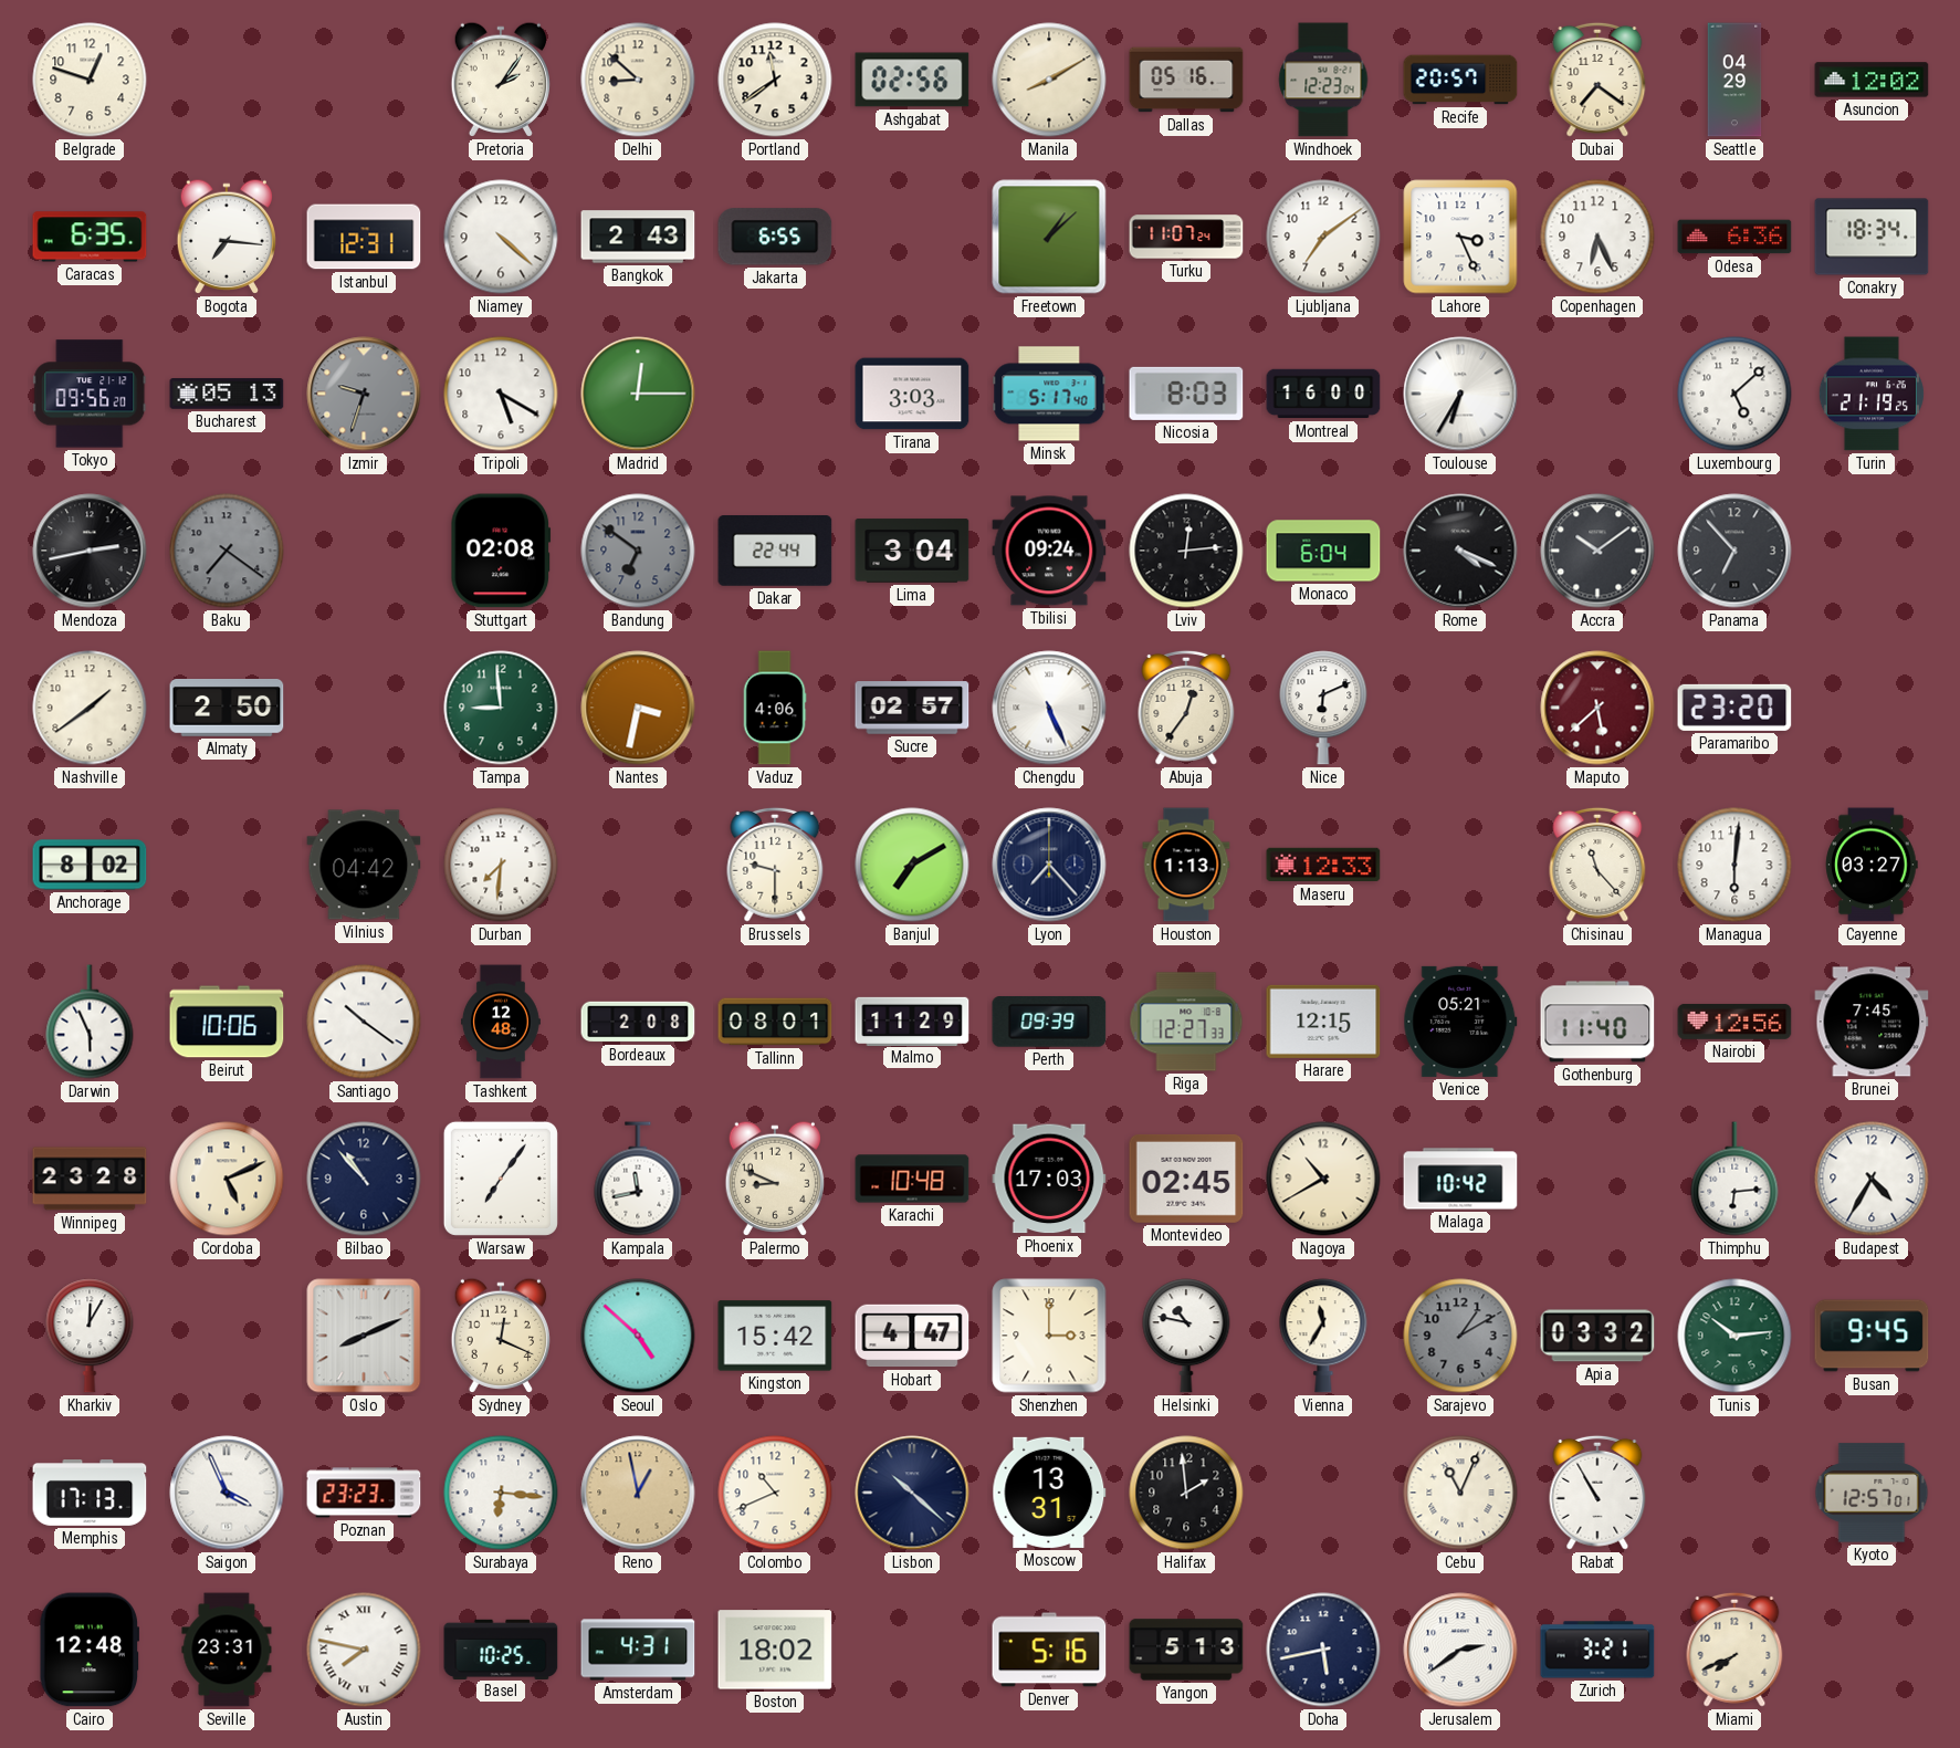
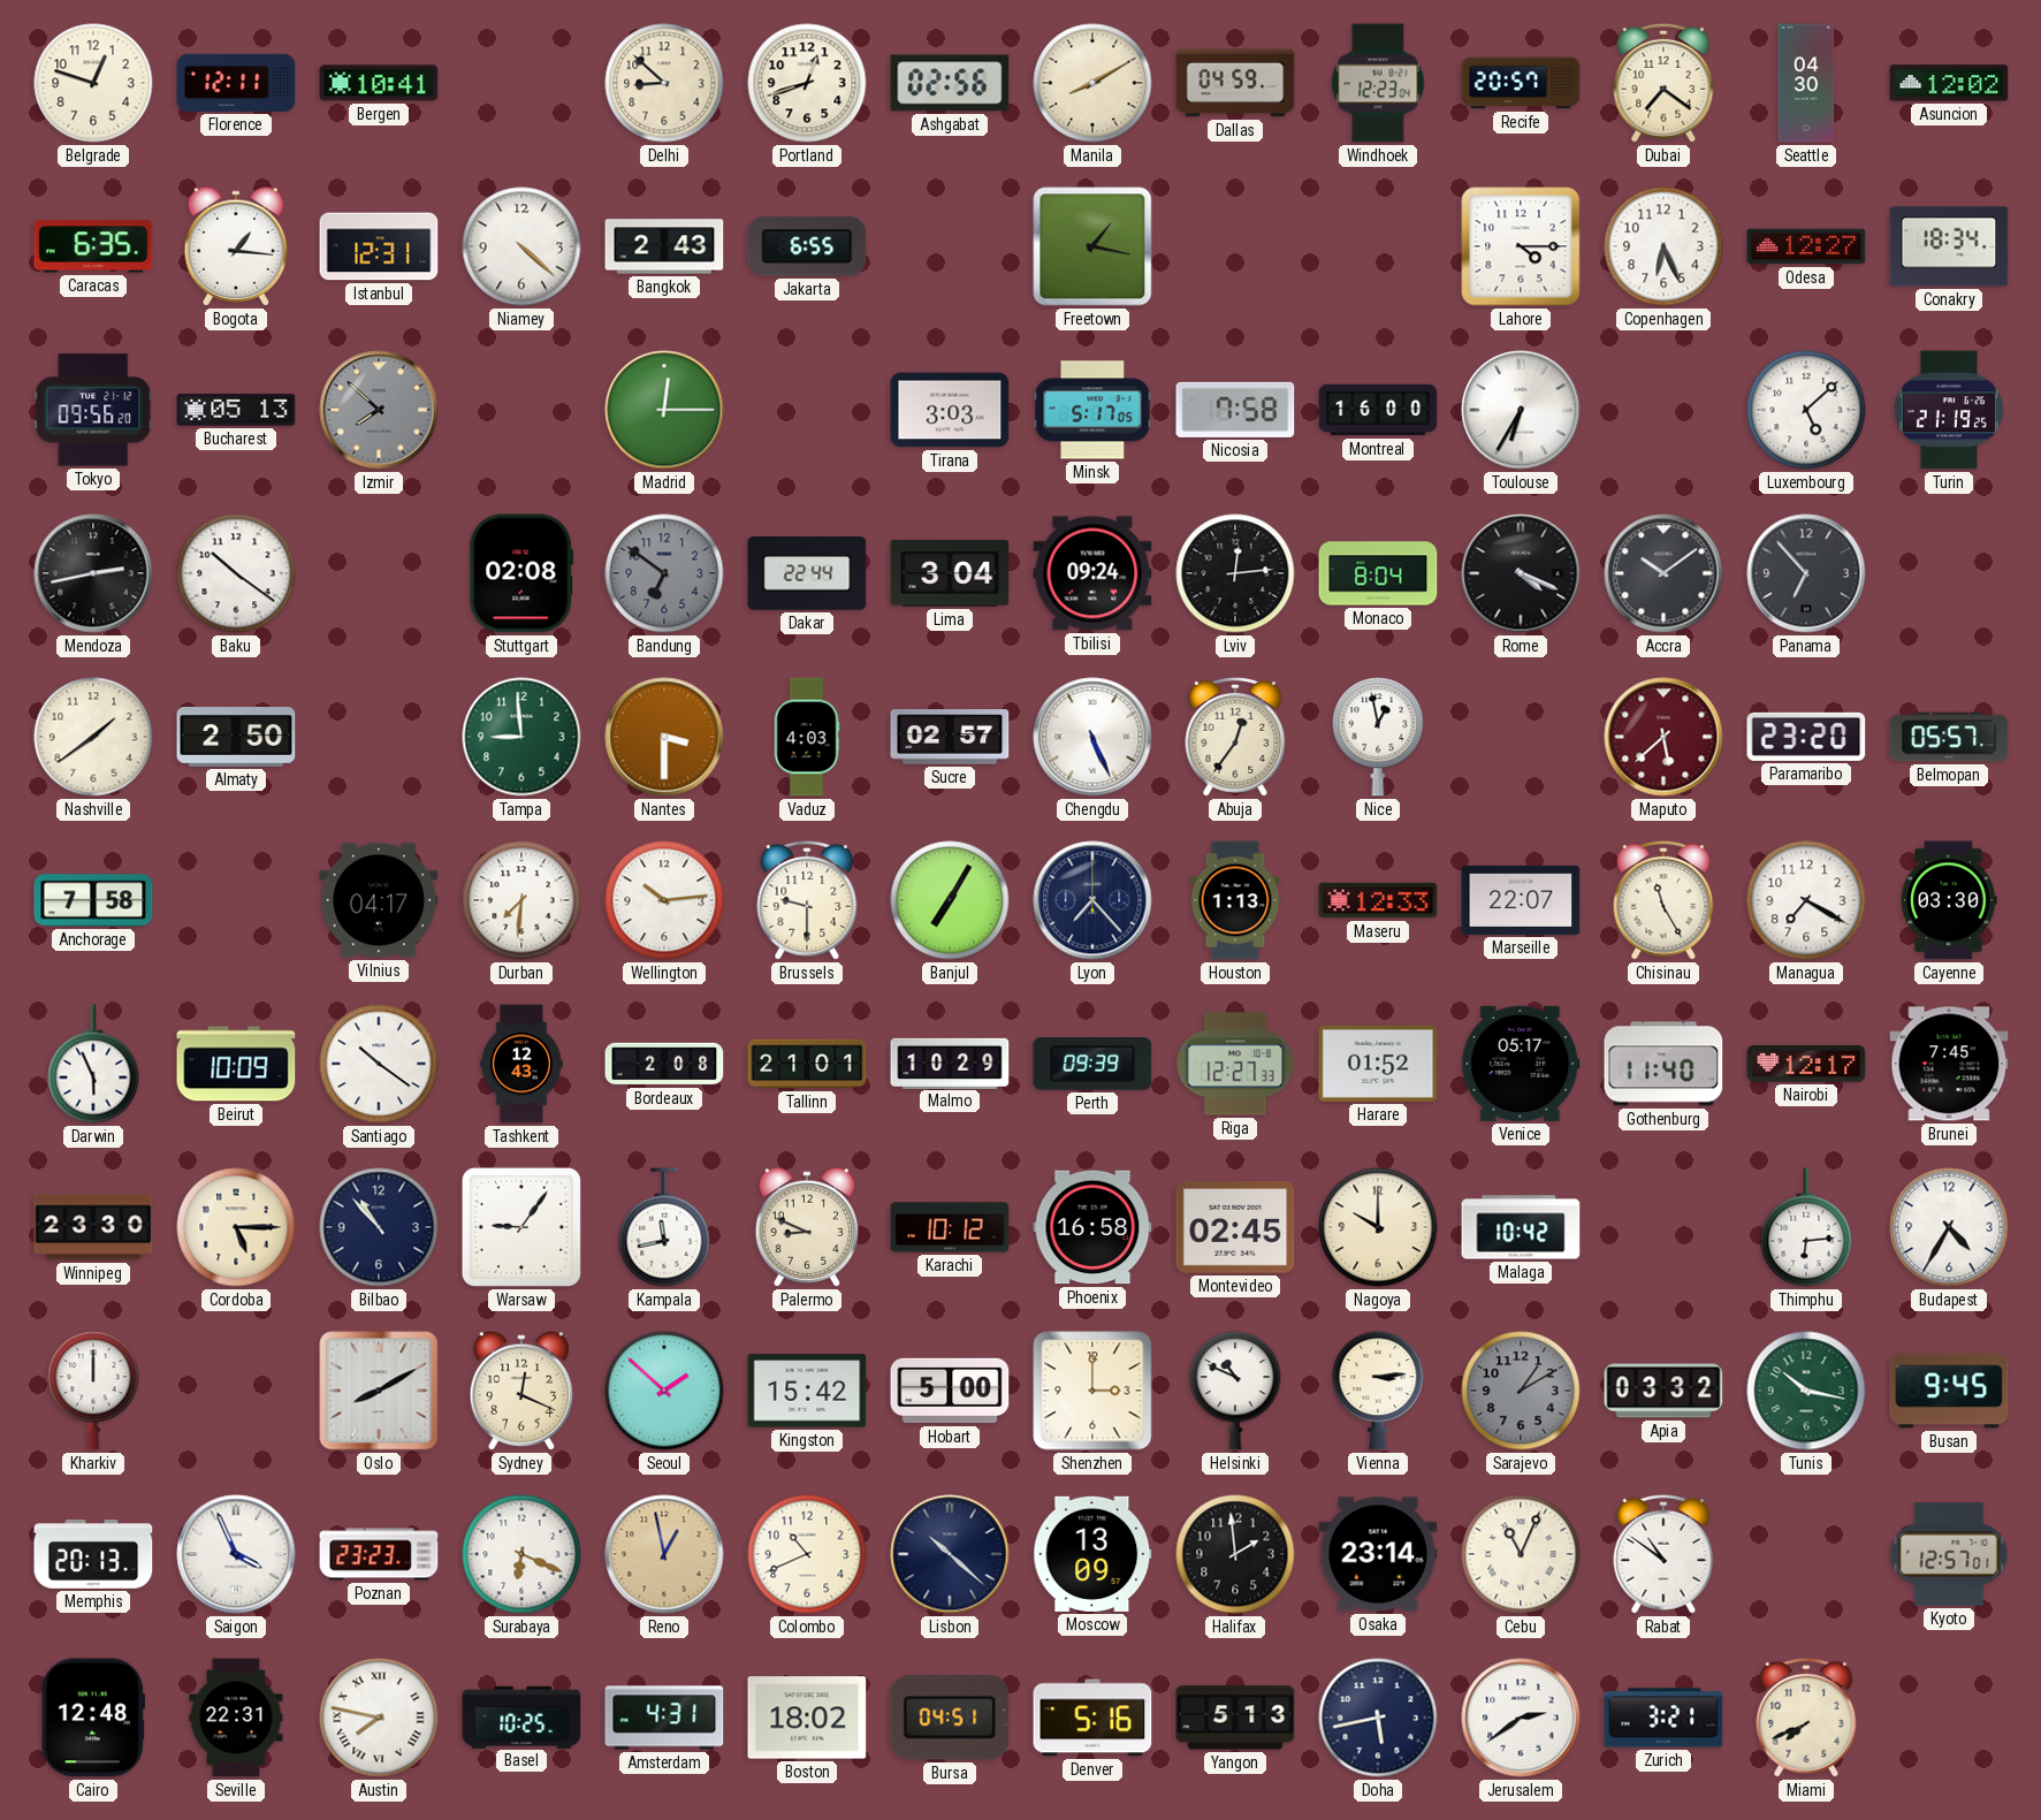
Florence: none -> 12:11
Bergen: none -> 10:41
Pretoria: 2:06 -> none
Portland: 11:39 -> 12:42
Dallas: 05:16 -> 04:59
Seattle: 04:29 -> 04:30
Bogota: 7:16 -> 1:16
Freetown: 1:08 -> 1:17
Turku: 11:07 -> none
Ljubljana: 7:09 -> none
Lahore: 3:26 -> 4:15
Odesa: 6:36 -> 12:27
Izmir: 9:33 -> 7:52
Tripoli: 5:20 -> none
Minsk: 5:17:40 -> 5:17:05
Nicosia: 8:03 -> 7:58
Baku: 7:21 -> 10:21
Baku dial: grey -> white
Monaco: 6:04 -> 8:04
Nantes: 3:32 -> 3:30
Vaduz: 4:06 -> 4:03
Nice: 6:11 -> 12:58
Belmopan: none -> 05:57
Anchorage: 8:02 -> 7:58
Vilnius: 04:42 -> 04:17
Wellington: none -> 10:14
Banjul: 7:10 -> 7:05
Marseille: none -> 22:07
Chisinau: 11:23 -> 11:25
Managua: 6:01 -> 7:20
Cayenne: 03:27 -> 03:30
Beirut: 10:06 -> 10:09
Tashkent: 12:48 -> 12:43
Tallinn: 08:01 -> 21:01
Malmo: 11:29 -> 10:29
Harare: 12:15 -> 01:52
Venice: 05:21 -> 05:17
Nairobi: 12:56 -> 12:17
Winnipeg: 23:28 -> 23:30
Cordoba: 5:11 -> 5:15
Warsaw: 7:06 -> 9:06
Karachi: 10:48 -> 10:12
Phoenix: 17:03 -> 16:58
Nagoya: 10:40 -> 10:00
Kharkiv: 12:05 -> 12:00
Oslo: 8:11 -> 8:10
Seoul: 4:52 -> 1:52
Hobart: 4:47 -> 5:00
Helsinki: 10:47 -> 10:49
Vienna: 11:35 -> 3:14
Tunis: 10:14 -> 10:17
Memphis: 17:13 -> 20:13
Surabaya: 6:16 -> 6:19
Moscow: 13:31 -> 13:09
Osaka: none -> 23:14
Rabat: 10:55 -> 10:51
Seville: 23:31 -> 22:31
Bursa: none -> 04:51
